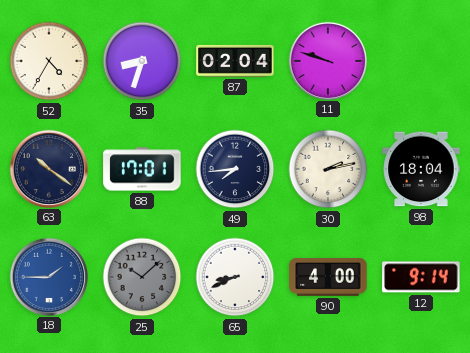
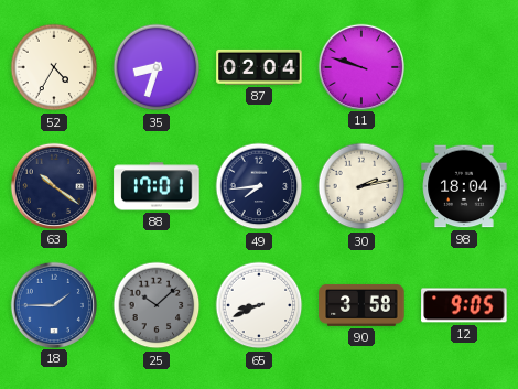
90: 4:00 -> 3:58
12: 9:14 -> 9:05
